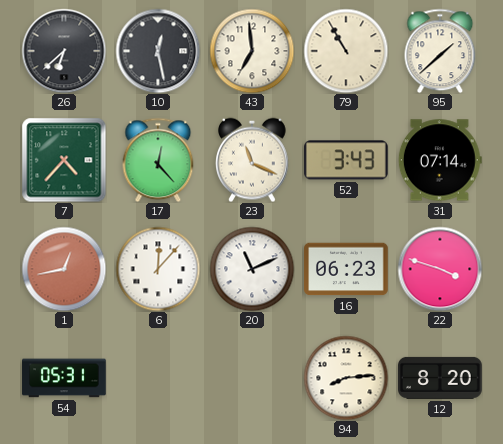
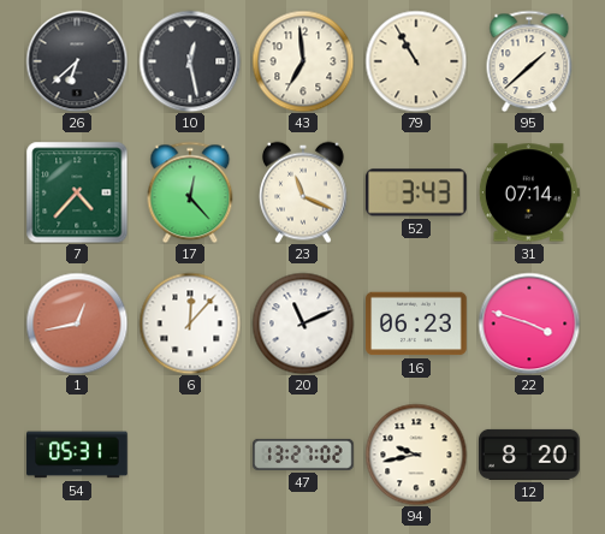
47: none -> 13:27
94: 8:14 -> 9:43
